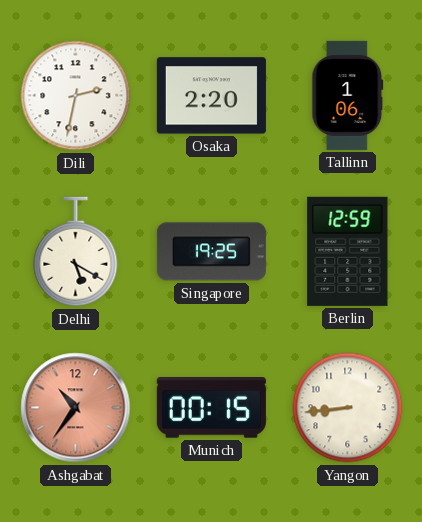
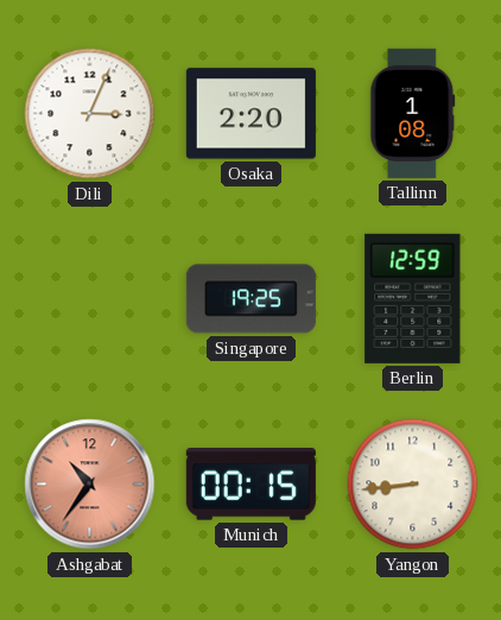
Dili: 2:32 -> 3:04
Tallinn: 1:06 -> 1:08
Delhi: 5:20 -> none
